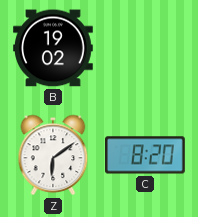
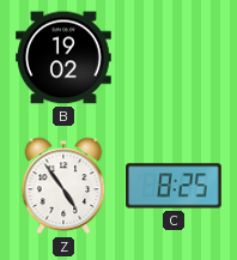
Z: 6:09 -> 4:54
C: 8:20 -> 8:25
